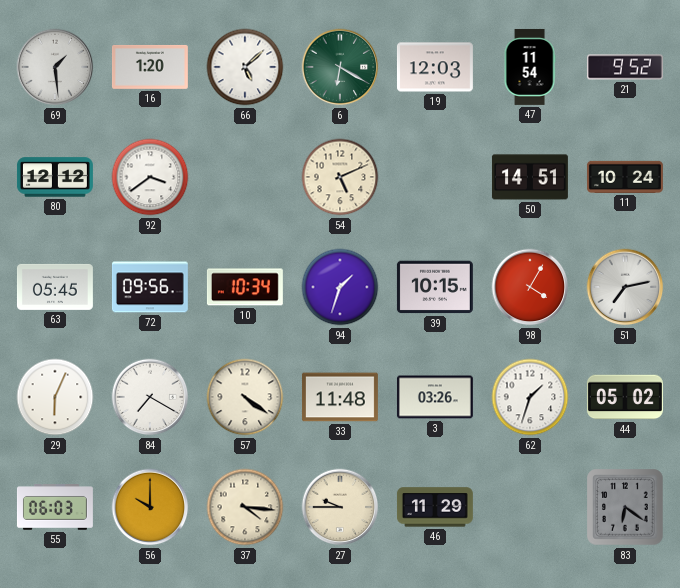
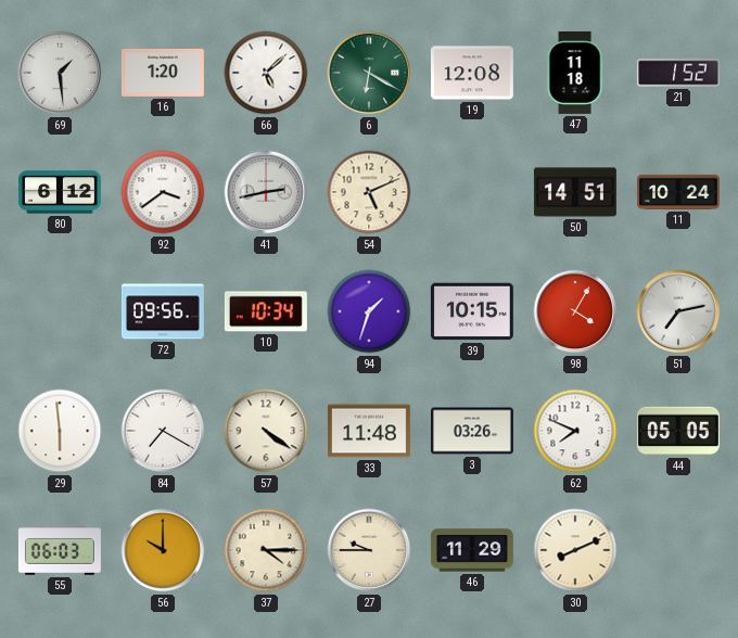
19: 12:03 -> 12:08
47: 11:54 -> 11:18
21: 9:52 -> 1:52
80: 12:12 -> 6:12
41: none -> 2:43
63: 05:45 -> none
29: 6:04 -> 5:59
62: 1:33 -> 7:49
44: 05:02 -> 05:05
37: 4:16 -> 4:15
30: none -> 8:11
83: 6:21 -> none
